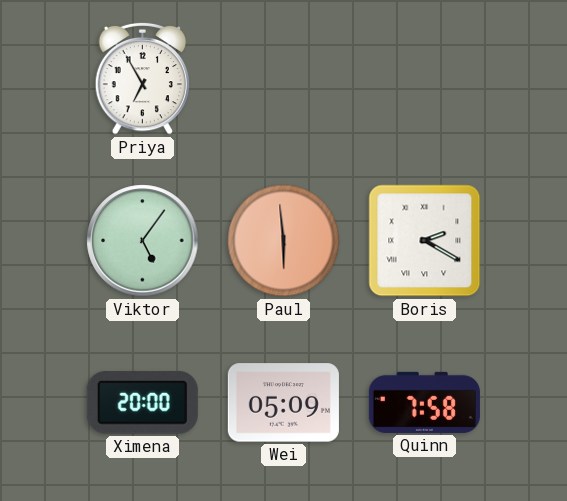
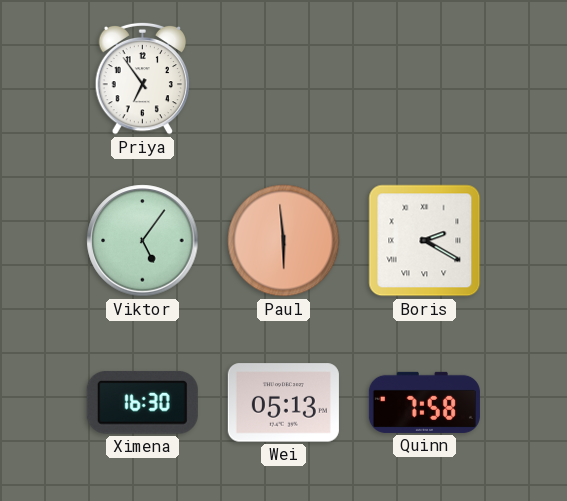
Priya: 6:55 -> 6:54
Ximena: 20:00 -> 16:30
Wei: 05:09 -> 05:13
